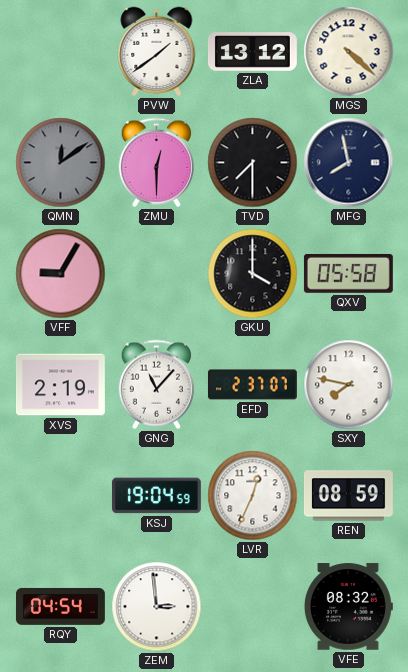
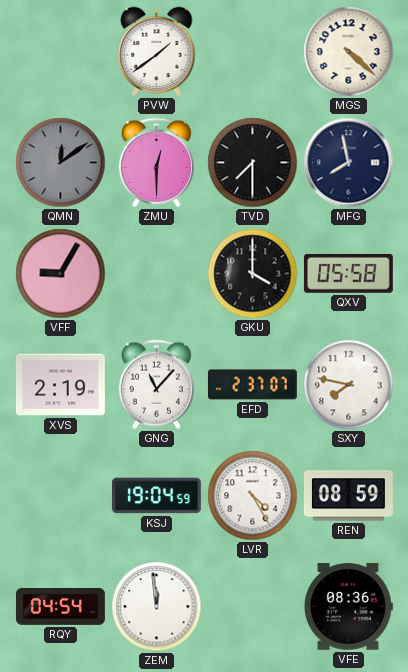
ZLA: 13:12 -> none
LVR: 12:34 -> 4:25
ZEM: 2:59 -> 11:59
VFE: 08:32 -> 08:36
